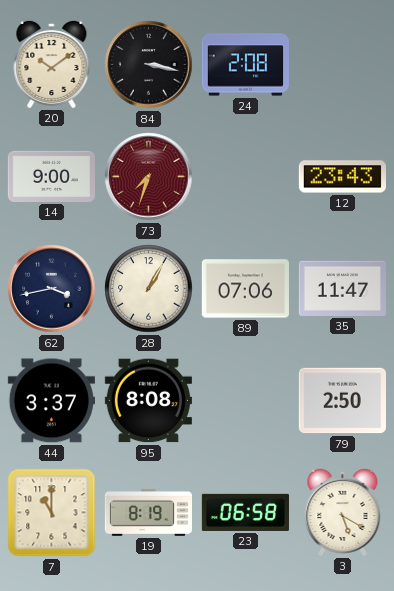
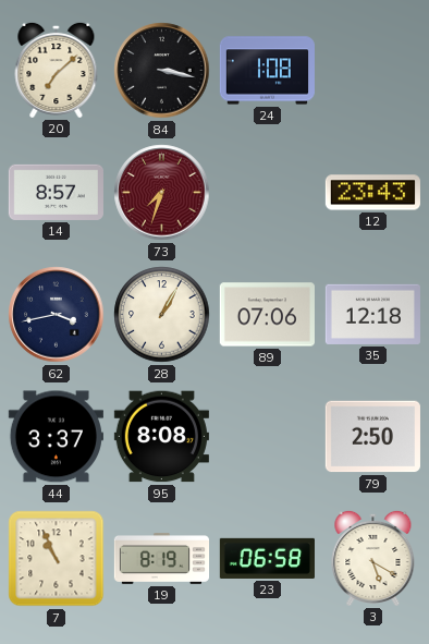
20: 10:09 -> 7:08
24: 2:08 -> 1:08
14: 9:00 -> 8:57
35: 11:47 -> 12:18
7: 11:00 -> 10:56
